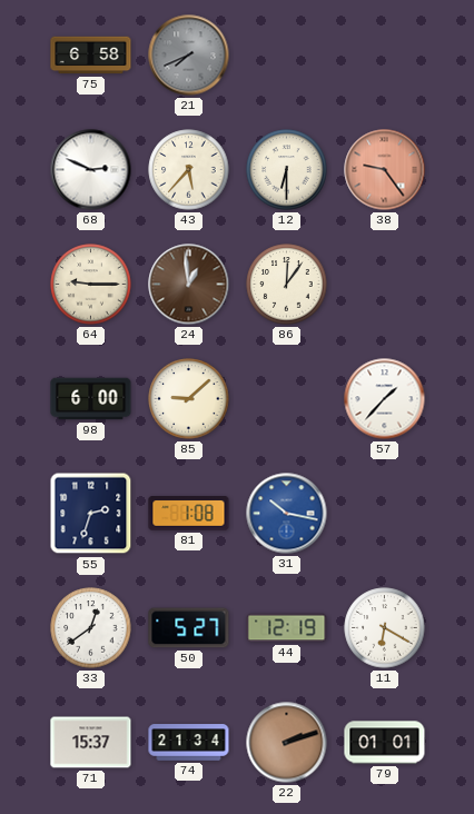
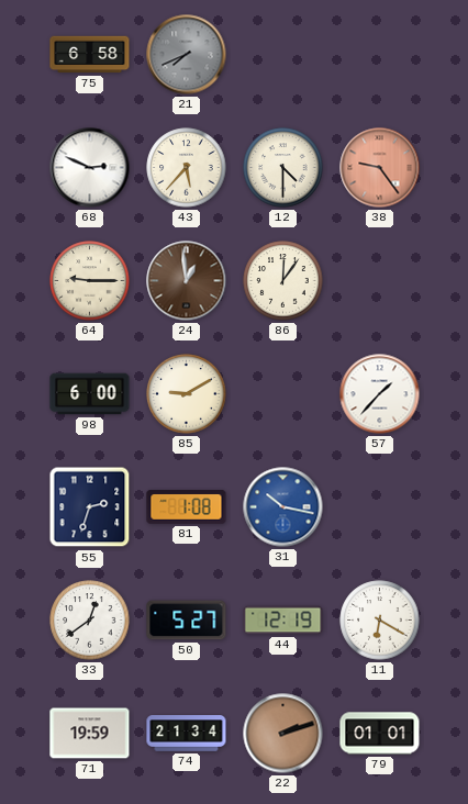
12: 6:30 -> 4:30
85: 9:08 -> 9:10
71: 15:37 -> 19:59
